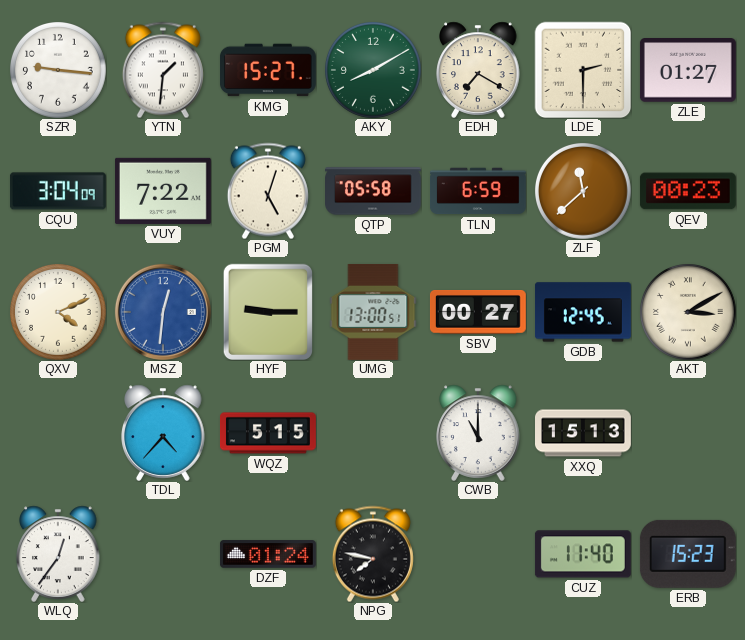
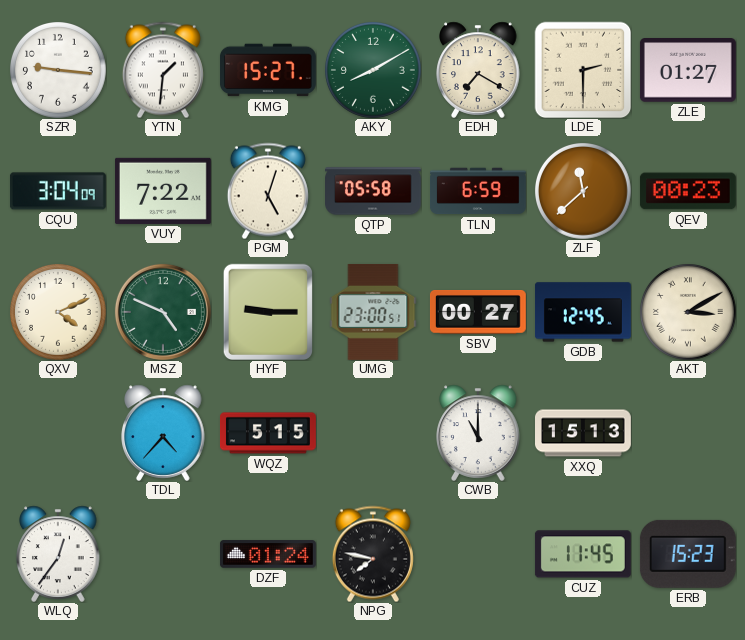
MSZ: 12:31 -> 4:49
MSZ dial: blue -> green
UMG: 13:00 -> 23:00
CUZ: 11:40 -> 11:45
